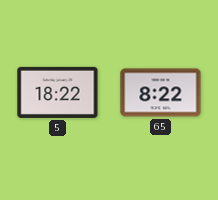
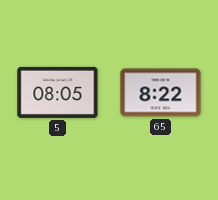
5: 18:22 -> 08:05
